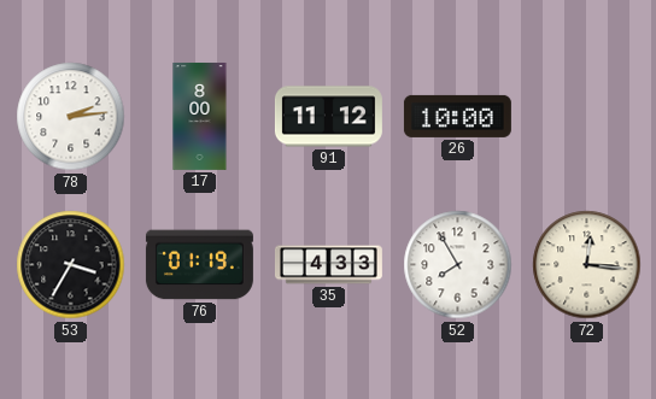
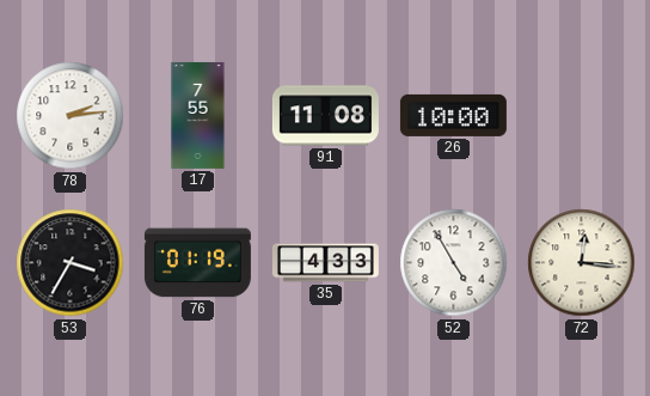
17: 8:00 -> 7:55
91: 11:12 -> 11:08
52: 7:55 -> 4:55
